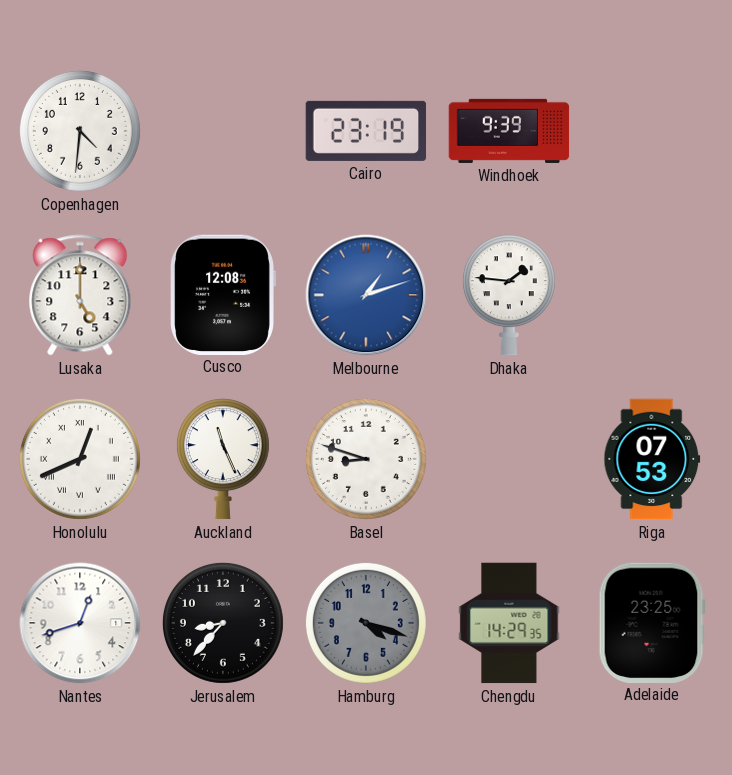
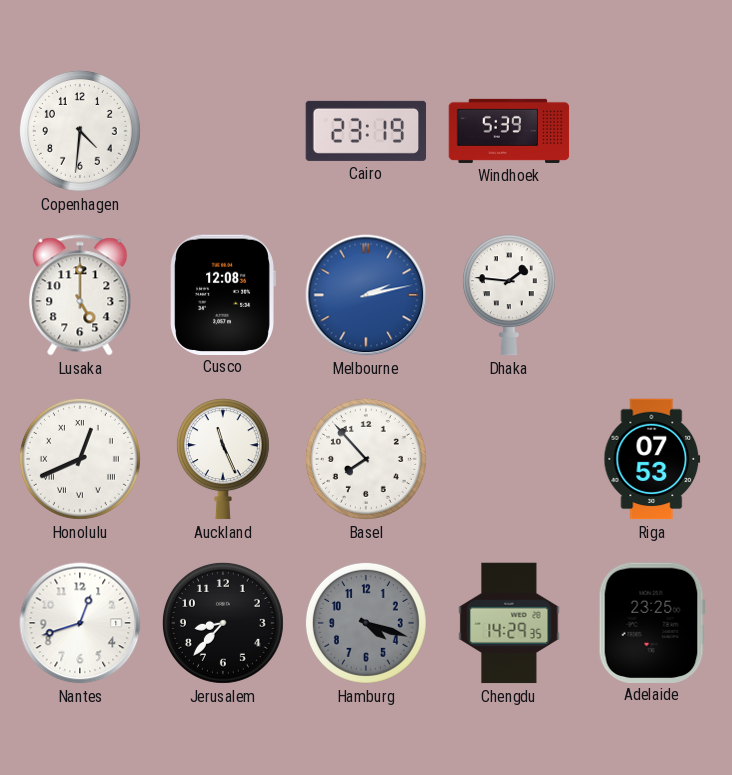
Windhoek: 9:39 -> 5:39
Melbourne: 1:12 -> 2:13
Basel: 8:48 -> 7:53
